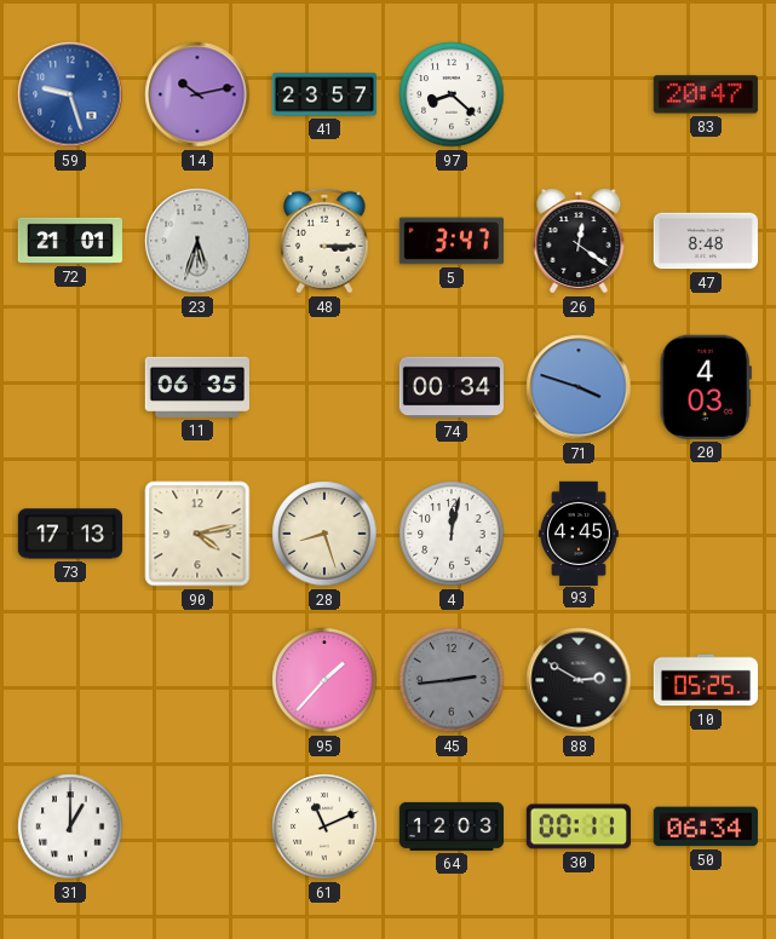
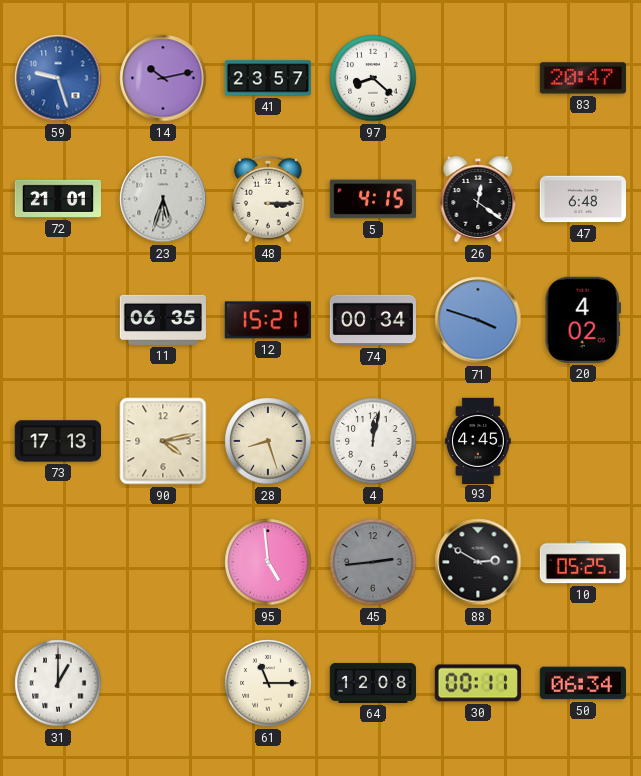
5: 3:47 -> 4:15
47: 8:48 -> 6:48
12: none -> 15:21
20: 4:03 -> 4:02
95: 1:37 -> 4:59
61: 11:11 -> 11:15
64: 12:03 -> 12:08
